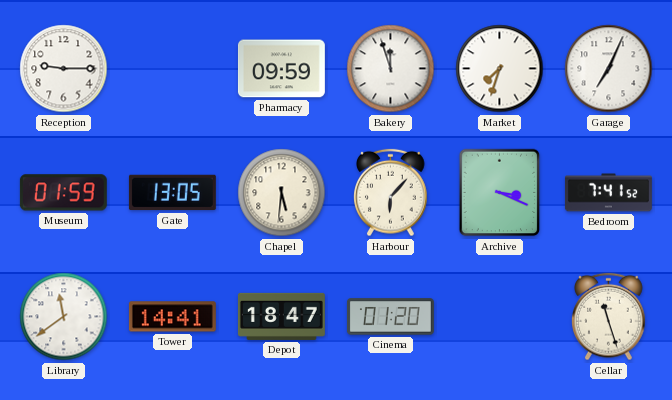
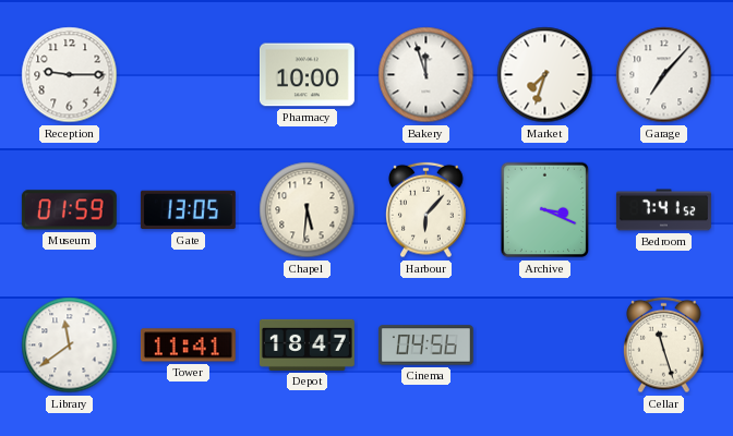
Pharmacy: 09:59 -> 10:00
Garage: 7:04 -> 7:07
Tower: 14:41 -> 11:41
Cinema: 01:20 -> 04:56
